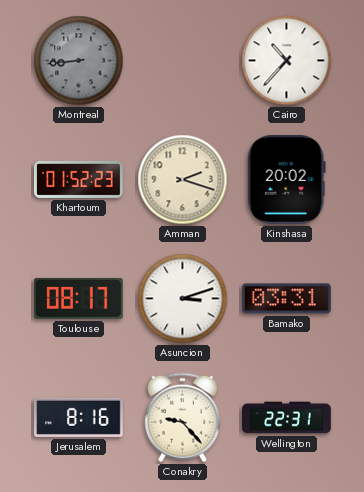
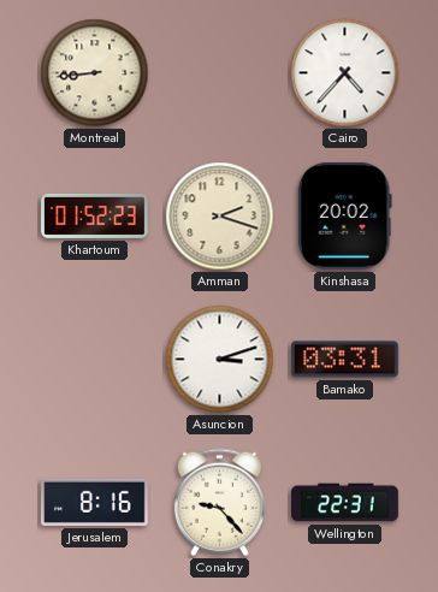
Montreal dial: grey -> cream
Cairo: 10:37 -> 4:37
Toulouse: 08:17 -> none
